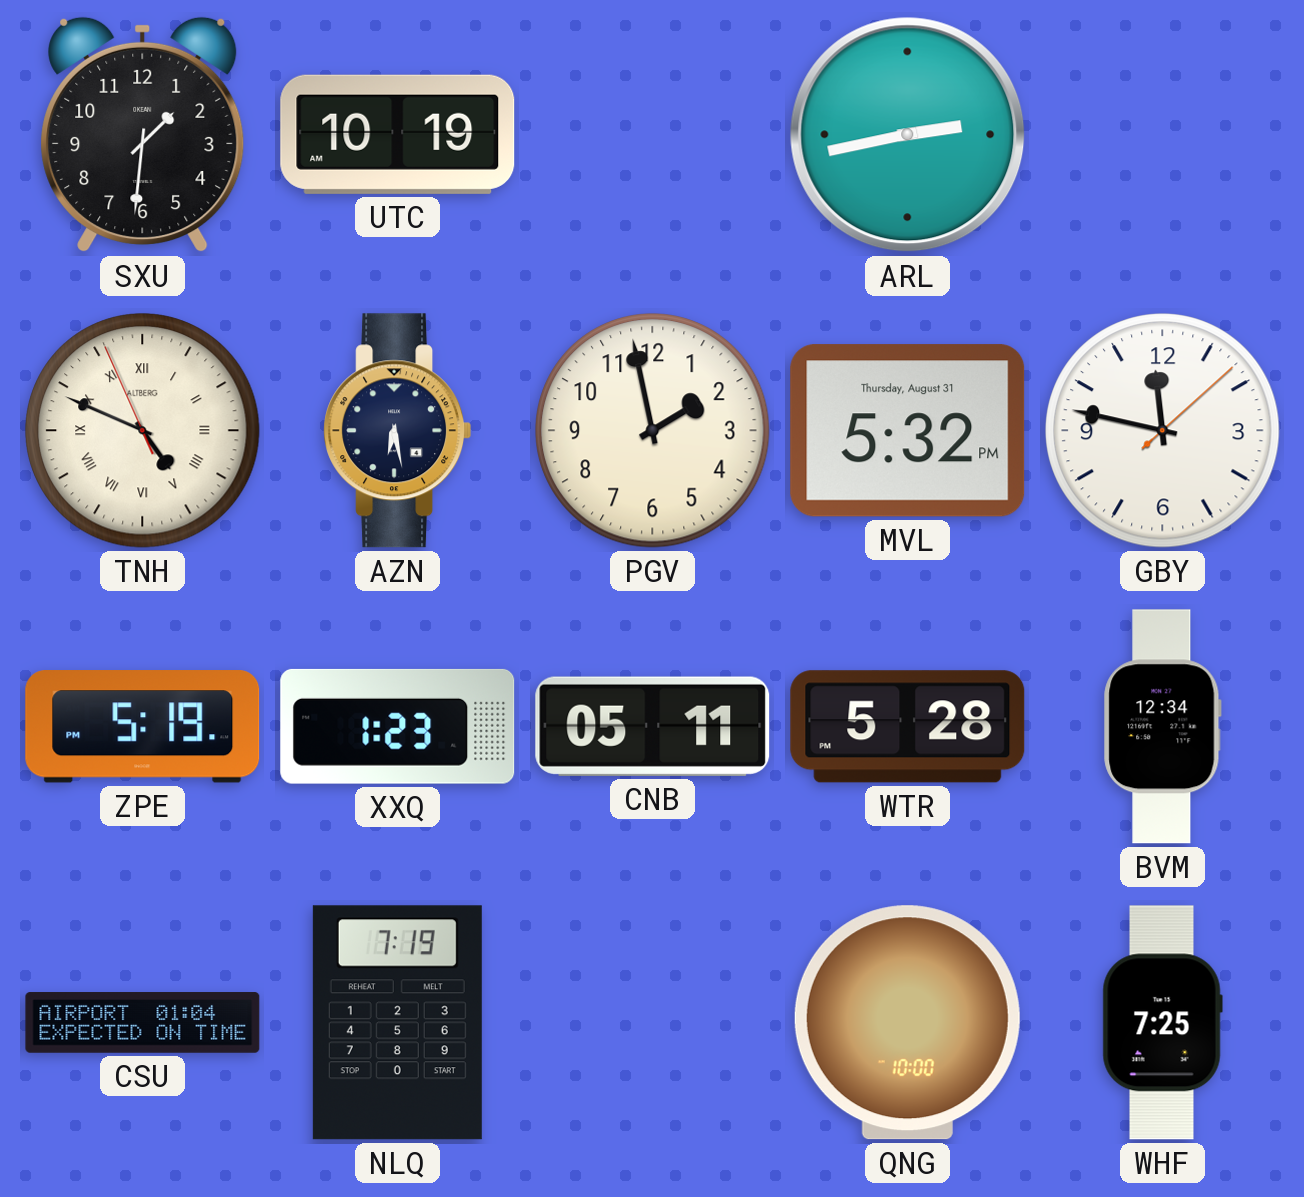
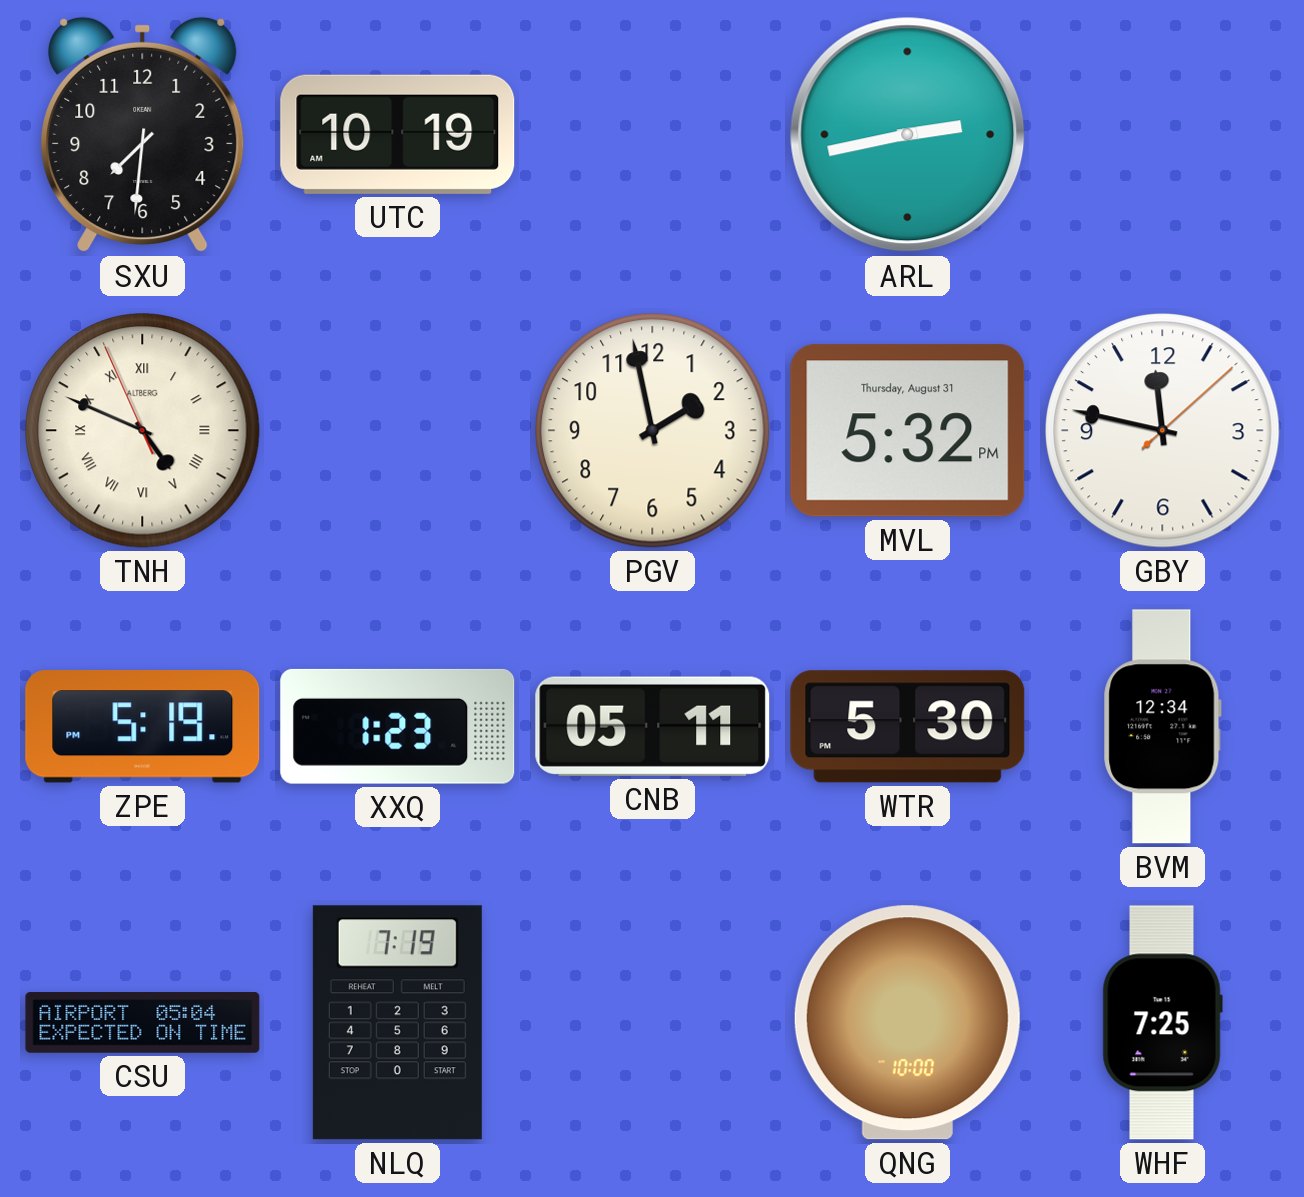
SXU: 1:31 -> 7:31
AZN: 6:28 -> none
WTR: 5:28 -> 5:30
CSU: 01:04 -> 05:04
